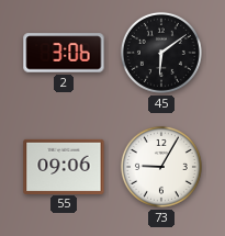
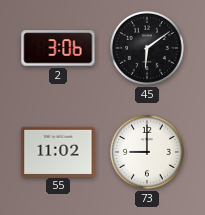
55: 09:06 -> 11:02
73: 9:05 -> 9:00
